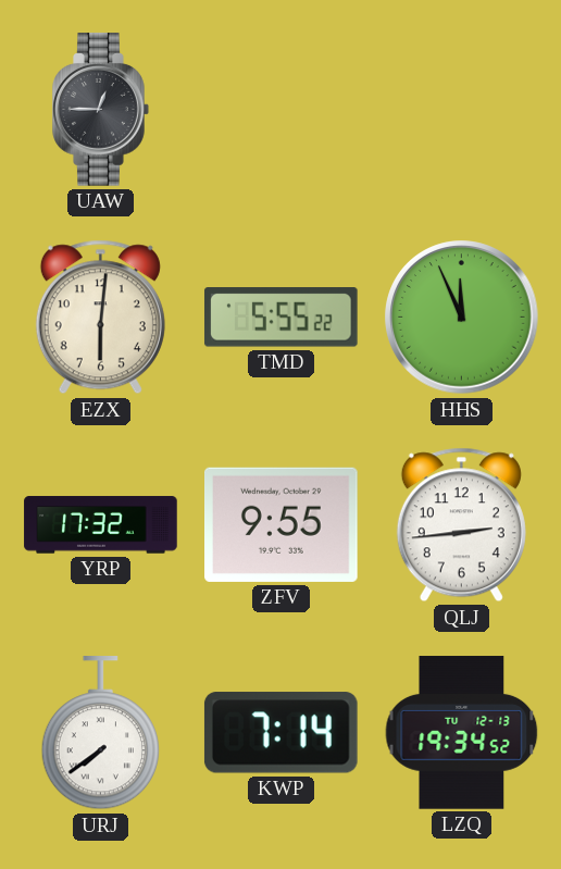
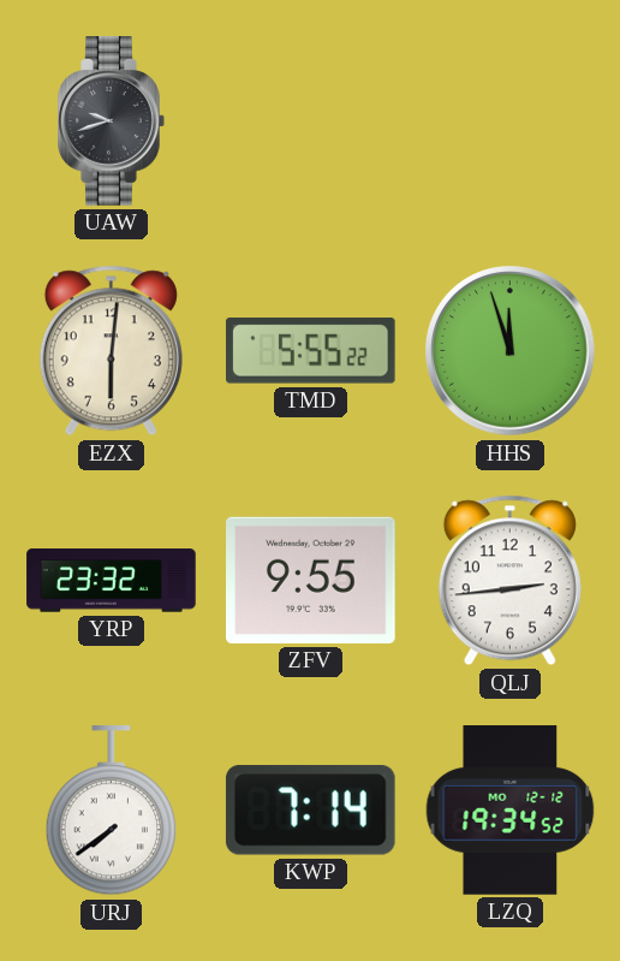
UAW: 12:45 -> 9:42
HHS: 11:56 -> 11:57
YRP: 17:32 -> 23:32
LZQ date: TU 12-13 -> MO 12-12
